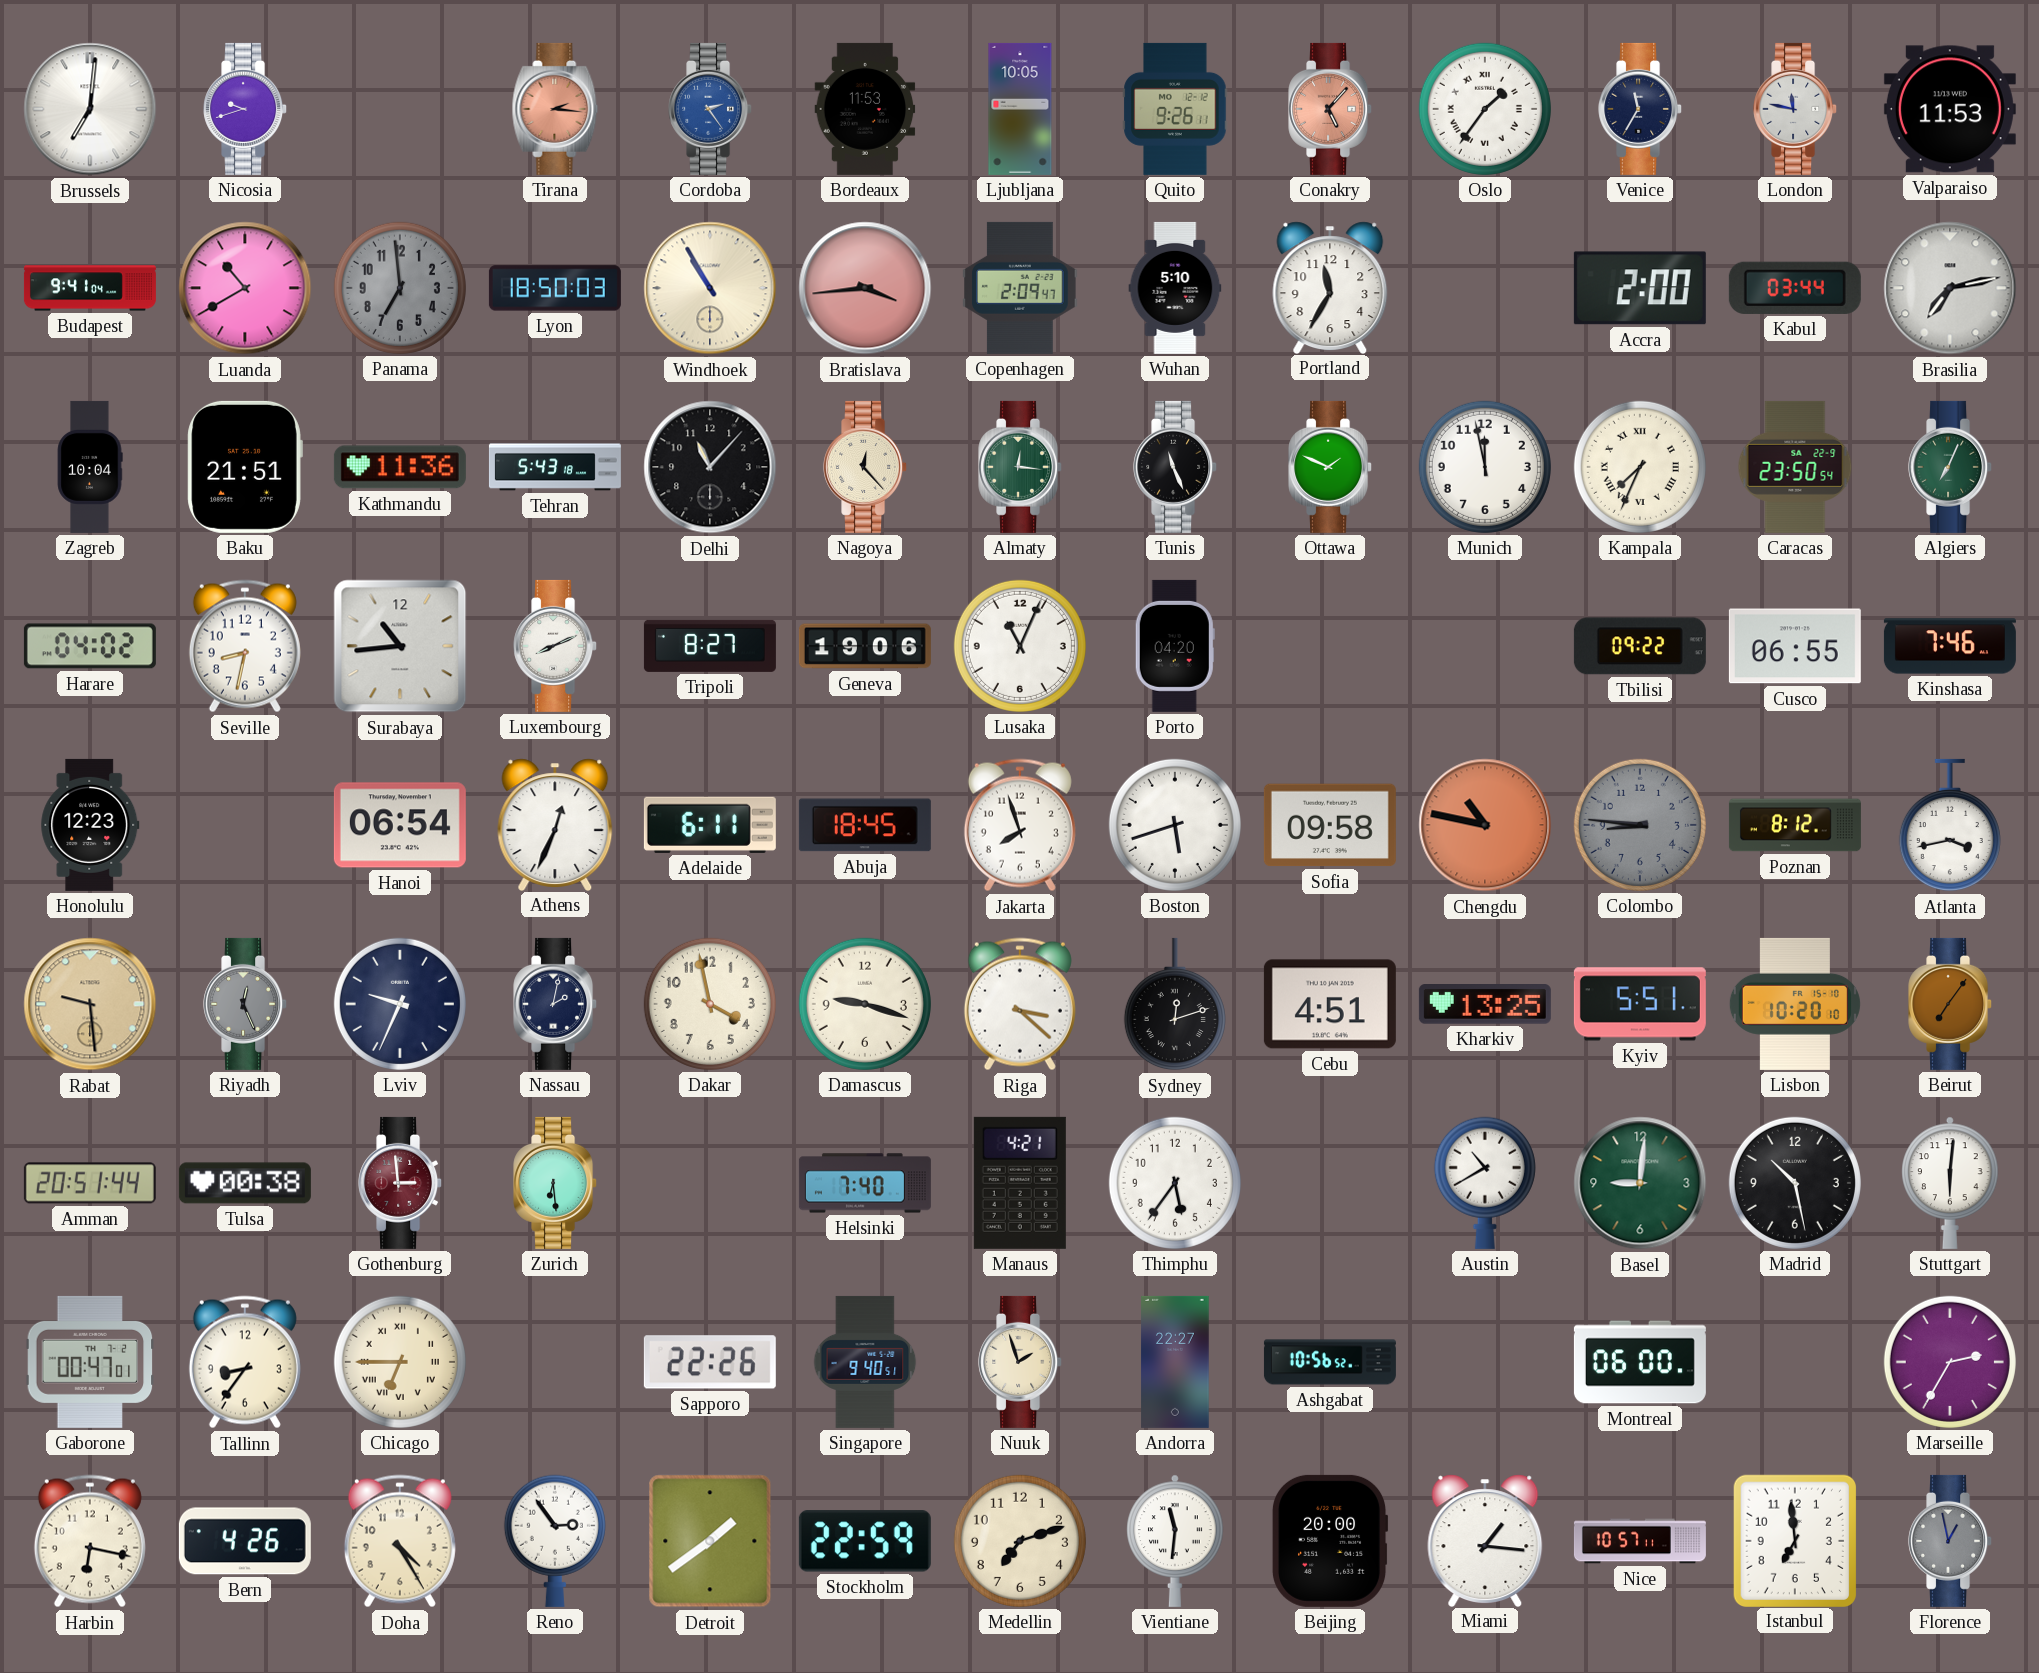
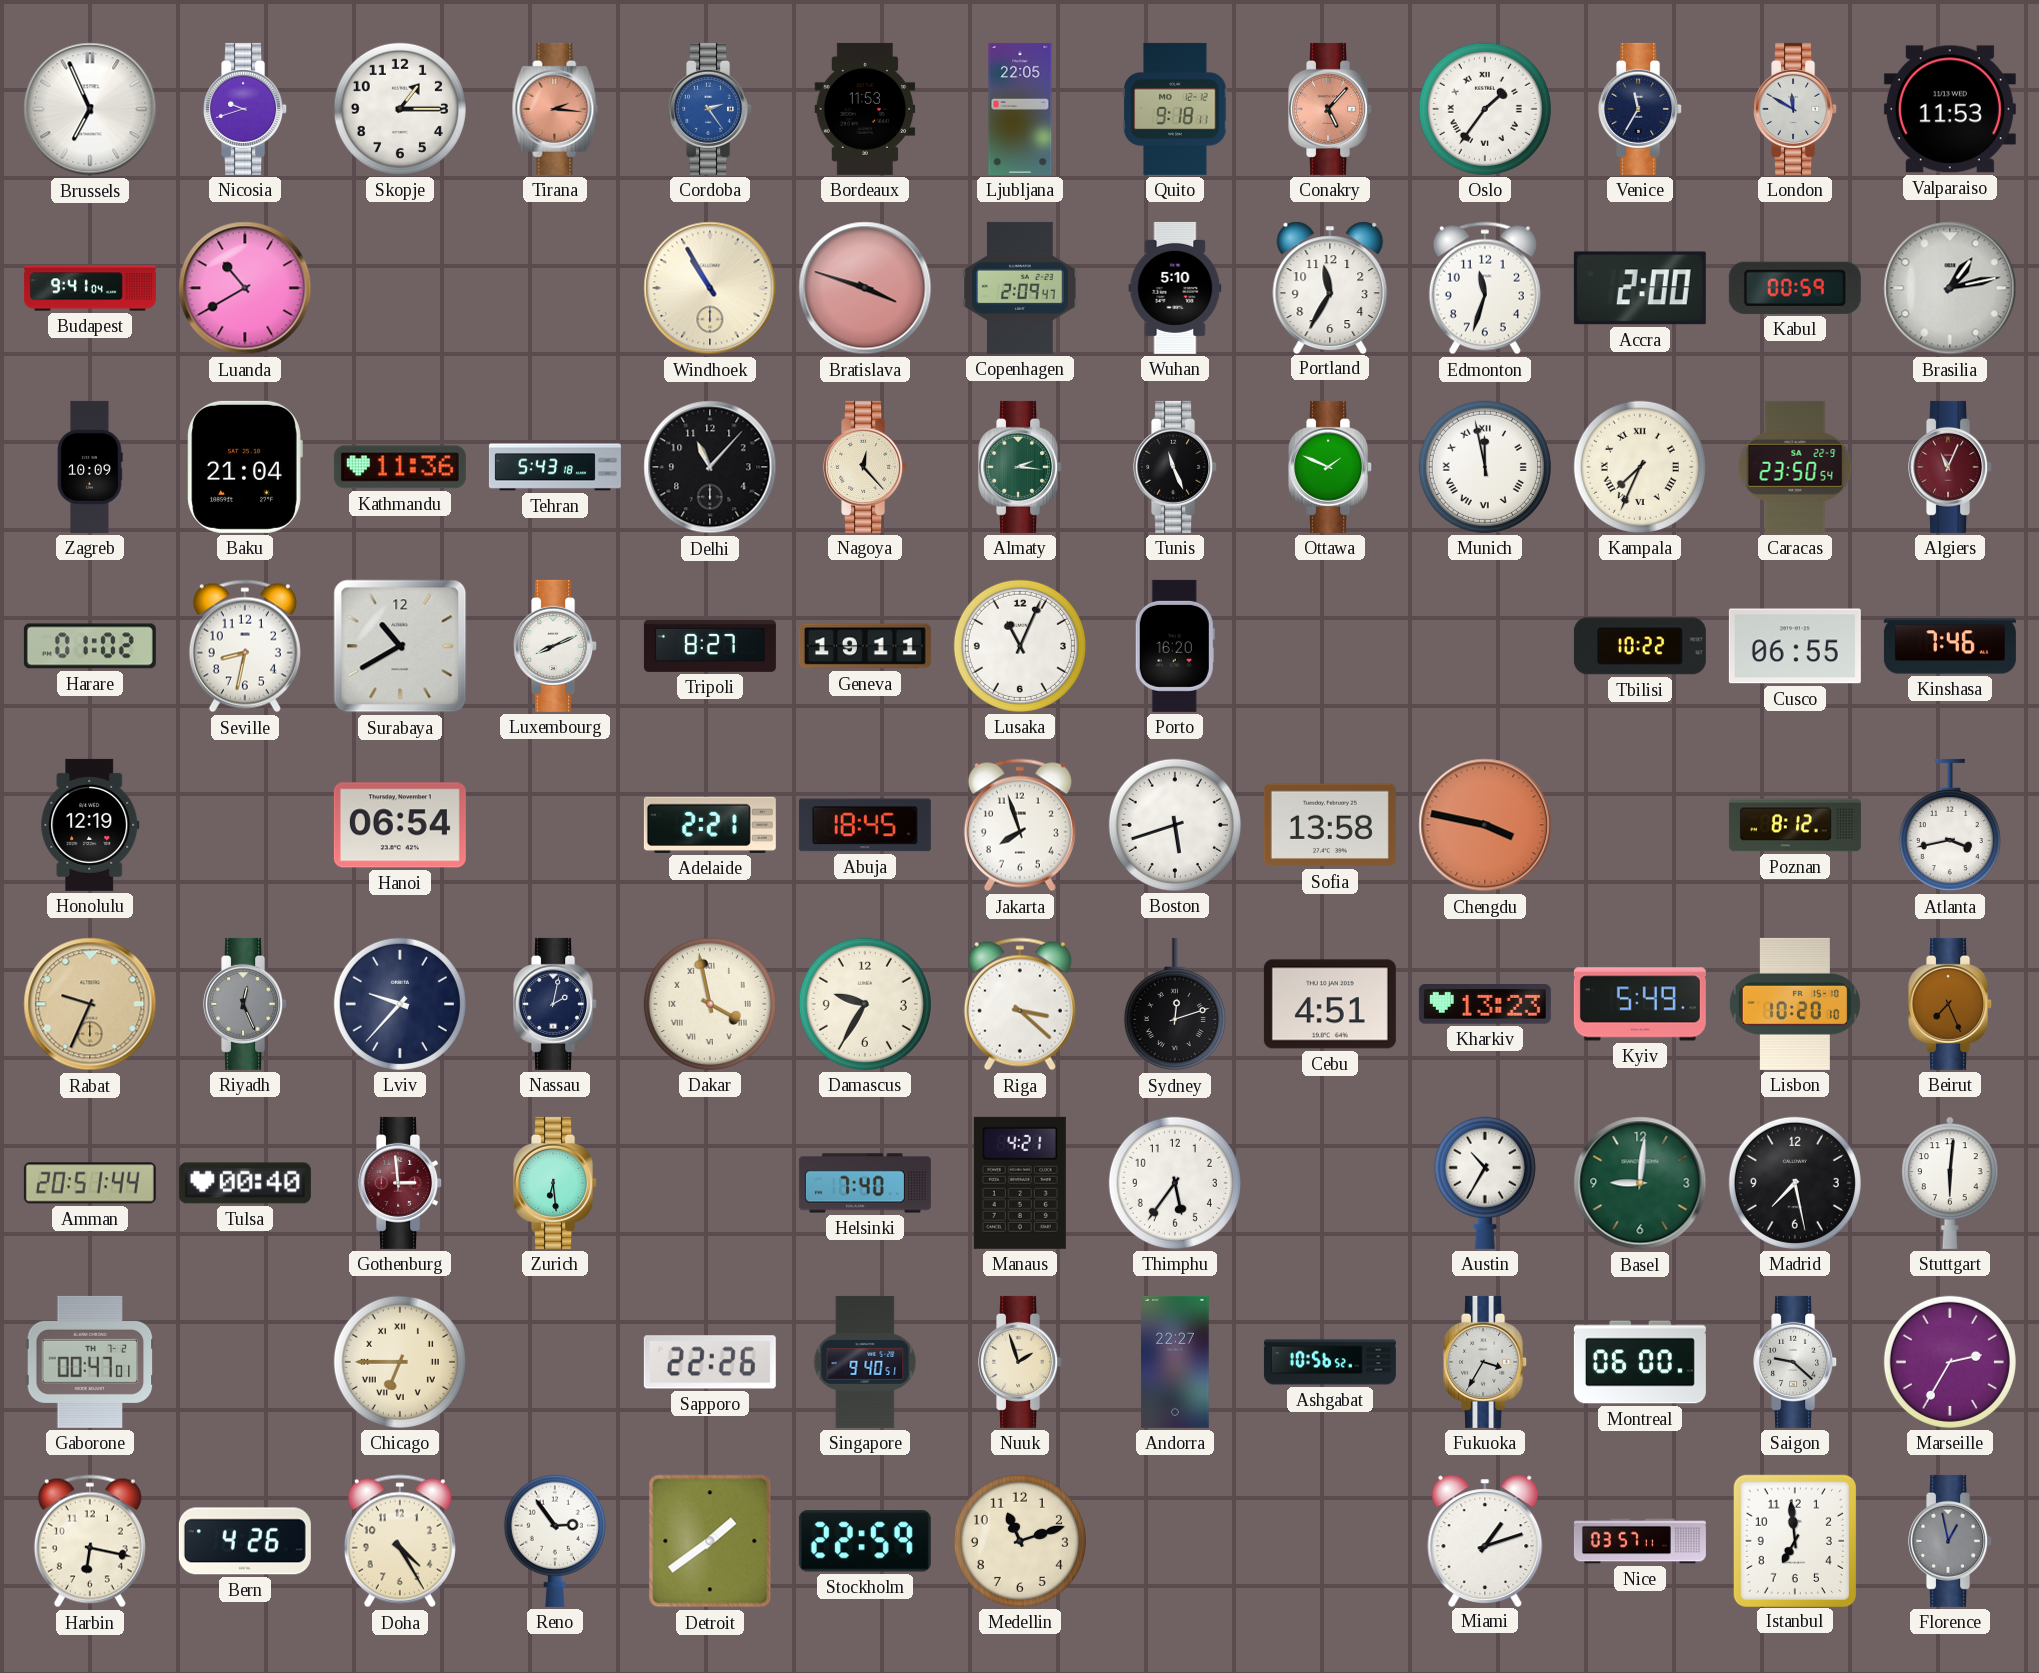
Brussels: 7:01 -> 6:56
Skopje: none -> 1:15
Ljubljana: 10:05 -> 22:05
Quito: 9:26 -> 9:18
London: 11:47 -> 11:50
Panama: 6:59 -> none
Lyon: 18:50 -> none
Bratislava: 3:44 -> 3:48
Edmonton: none -> 11:33
Kabul: 03:44 -> 00:59
Brasilia: 7:13 -> 1:13
Zagreb: 10:04 -> 10:09
Baku: 21:51 -> 21:04
Almaty: 12:16 -> 2:16
Munich numerals: Arabic -> Roman
Algiers: 7:04 -> 11:04
Algiers dial: green -> burgundy
Harare: 04:02 -> 01:02
Surabaya: 10:44 -> 10:40
Geneva: 19:06 -> 19:11
Porto: 04:20 -> 16:20
Tbilisi: 09:22 -> 10:22
Honolulu: 12:23 -> 12:19
Athens: 12:34 -> none
Adelaide: 6:11 -> 2:21
Sofia: 09:58 -> 13:58
Chengdu: 10:47 -> 3:47
Colombo: 8:46 -> none
Rabat: 9:29 -> 9:34
Lviv: 9:34 -> 9:37
Dakar numerals: Arabic -> Roman
Damascus: 9:18 -> 9:35
Kharkiv: 13:25 -> 13:23
Kyiv: 5:51 -> 5:49
Beirut: 7:06 -> 7:26
Tulsa: 00:38 -> 00:40
Austin: 10:40 -> 10:35
Madrid: 10:28 -> 7:28
Tallinn: 8:36 -> none
Fukuoka: none -> 3:35
Saigon: none -> 9:22
Medellin: 7:12 -> 11:12
Vientiane: 11:31 -> none
Beijing: 20:00 -> none
Miami: 1:16 -> 1:12
Nice: 10:57 -> 03:57
